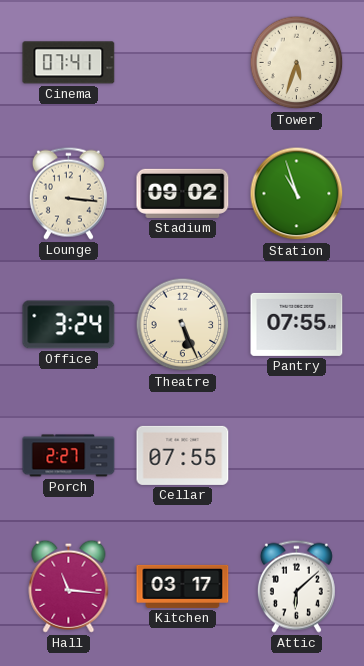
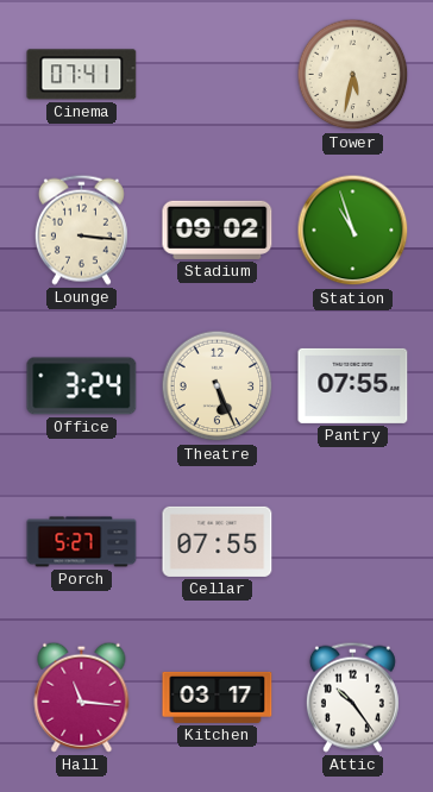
Tower: 5:33 -> 5:32
Porch: 2:27 -> 5:27
Attic: 6:08 -> 10:24
